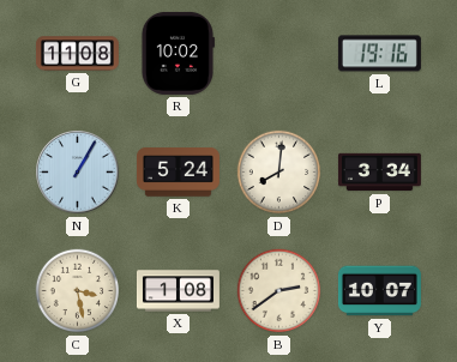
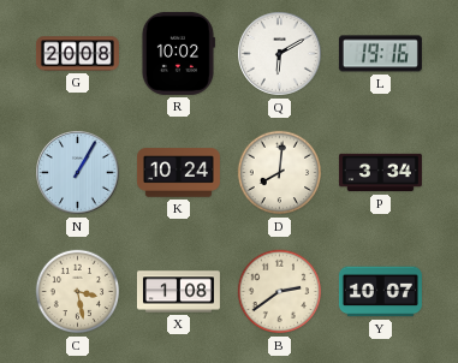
G: 11:08 -> 20:08
Q: none -> 6:10
K: 5:24 -> 10:24
